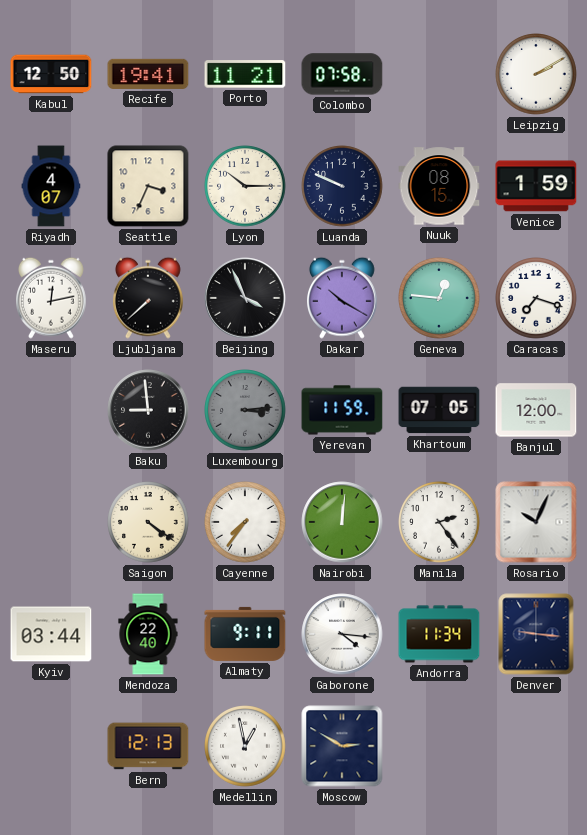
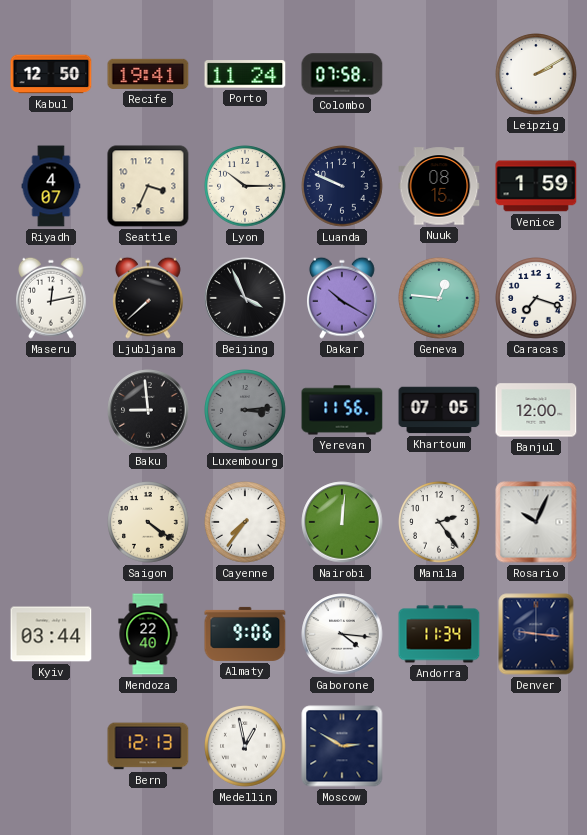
Porto: 11:21 -> 11:24
Yerevan: 11:59 -> 11:56
Almaty: 9:11 -> 9:06
